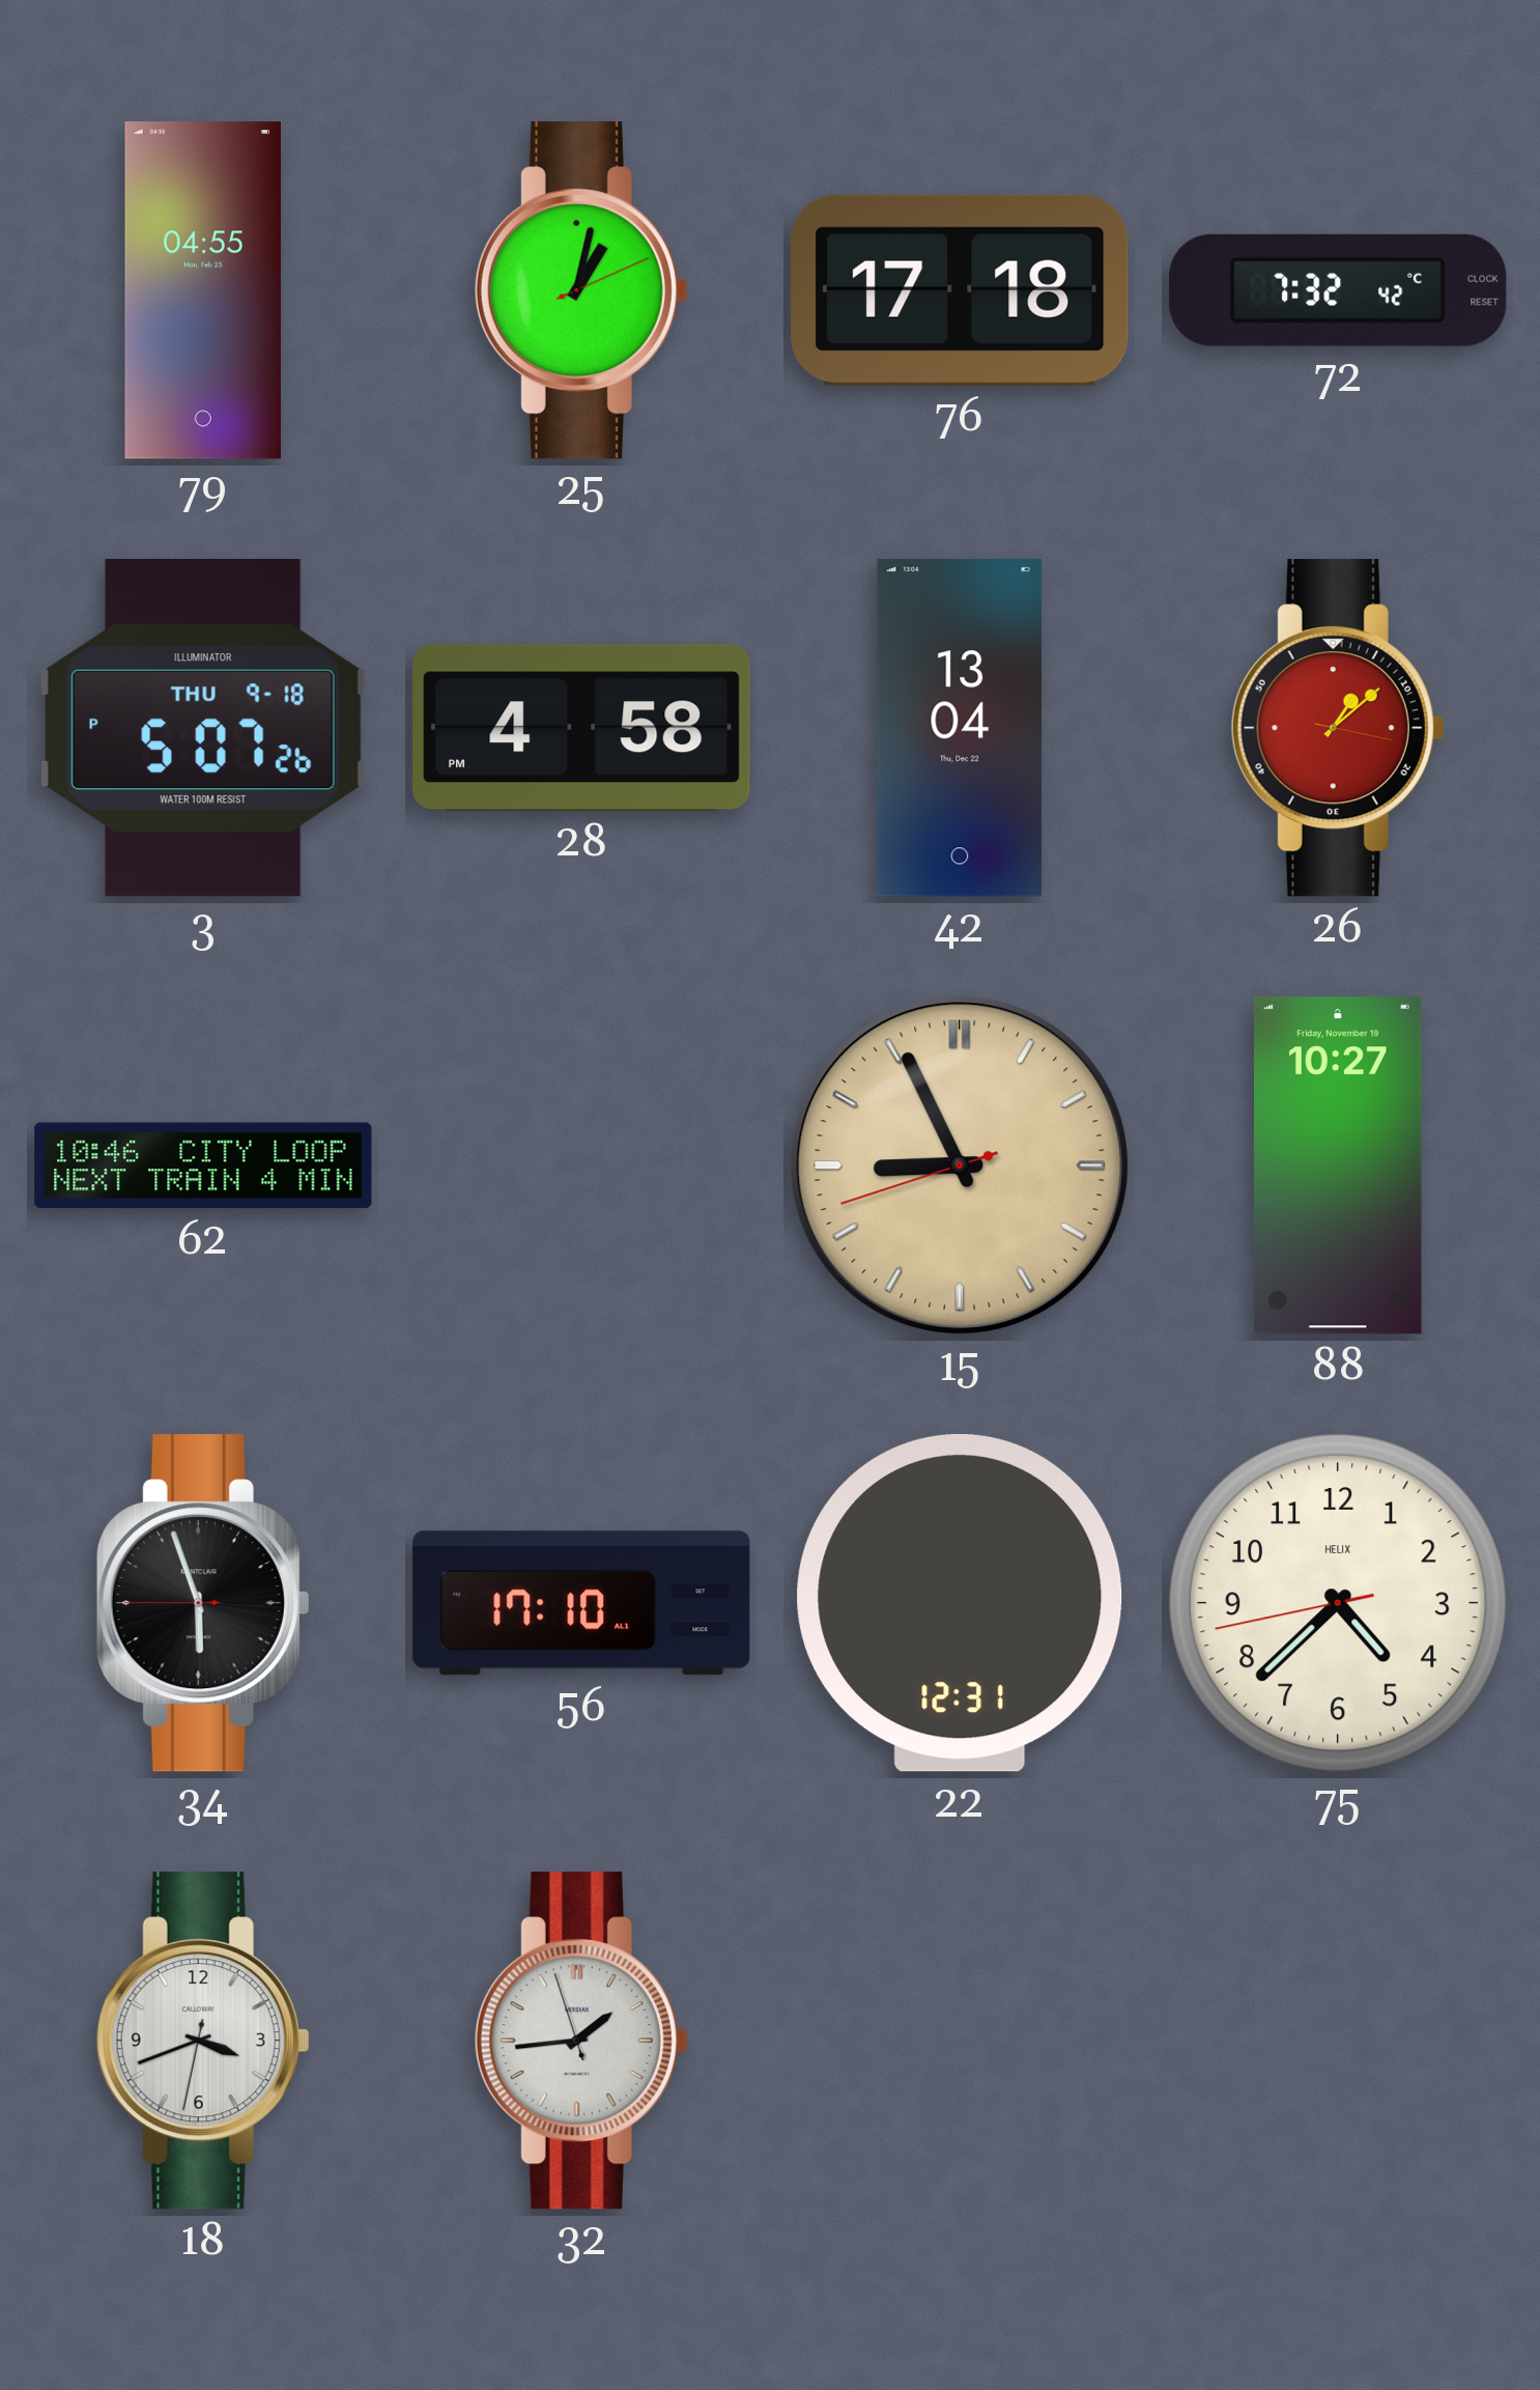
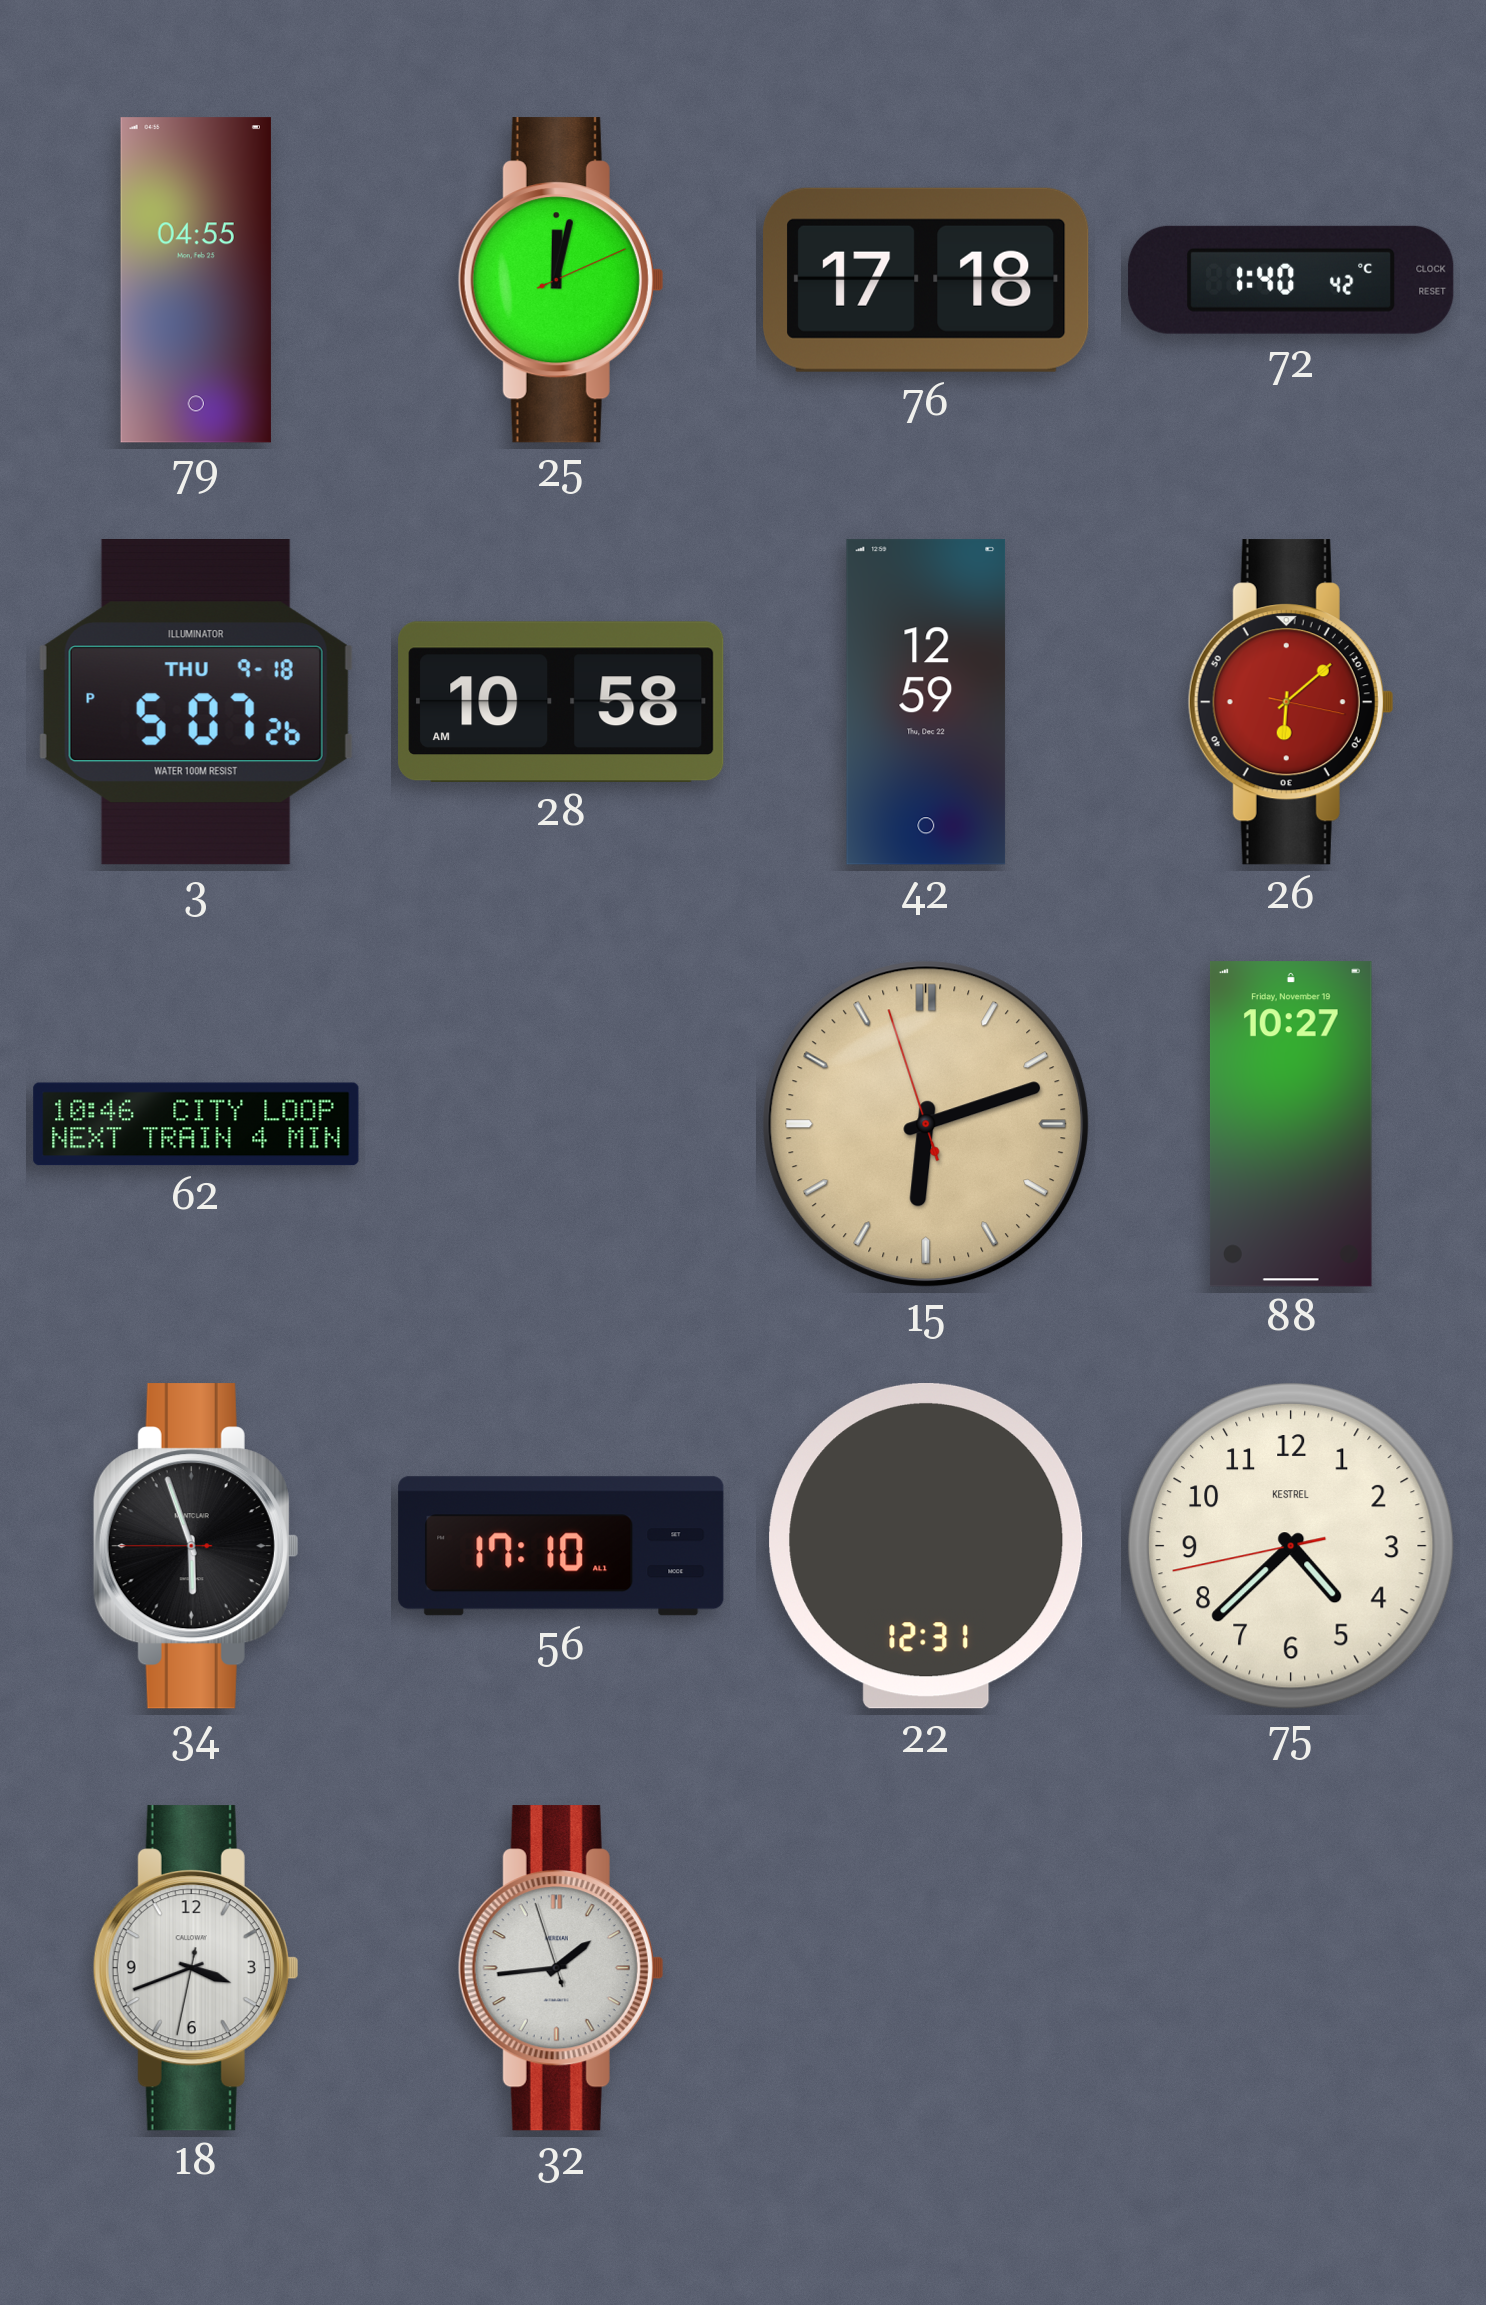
25: 1:02 -> 12:02
72: 7:32 -> 1:40
28: 4:58 -> 10:58
42: 13:04 -> 12:59
26: 1:08 -> 6:08
15: 8:55 -> 6:11
75 brand: HELIX -> KESTREL
